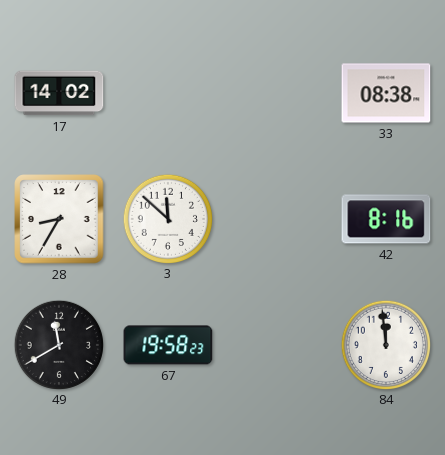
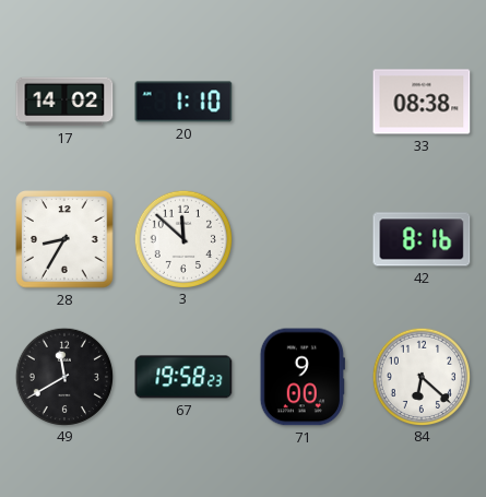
20: none -> 1:10
71: none -> 9:00
84: 11:59 -> 6:22
